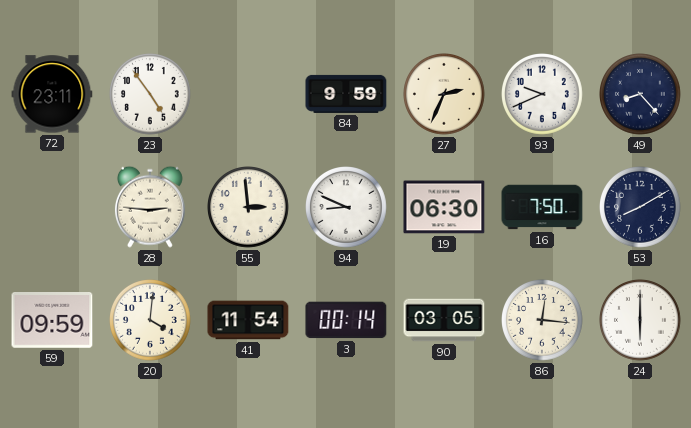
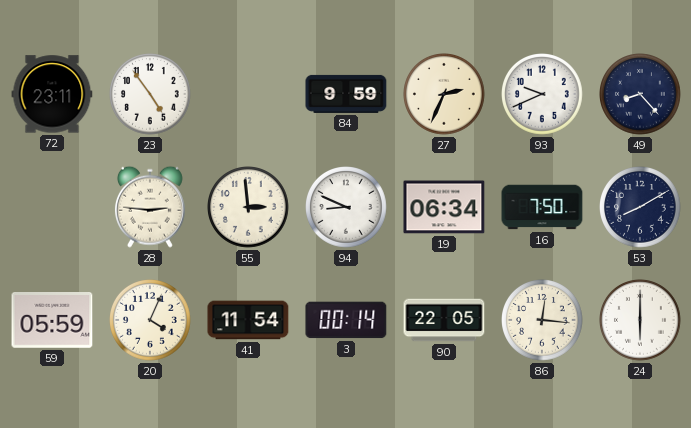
19: 06:30 -> 06:34
59: 09:59 -> 05:59
20: 4:01 -> 4:04
90: 03:05 -> 22:05
